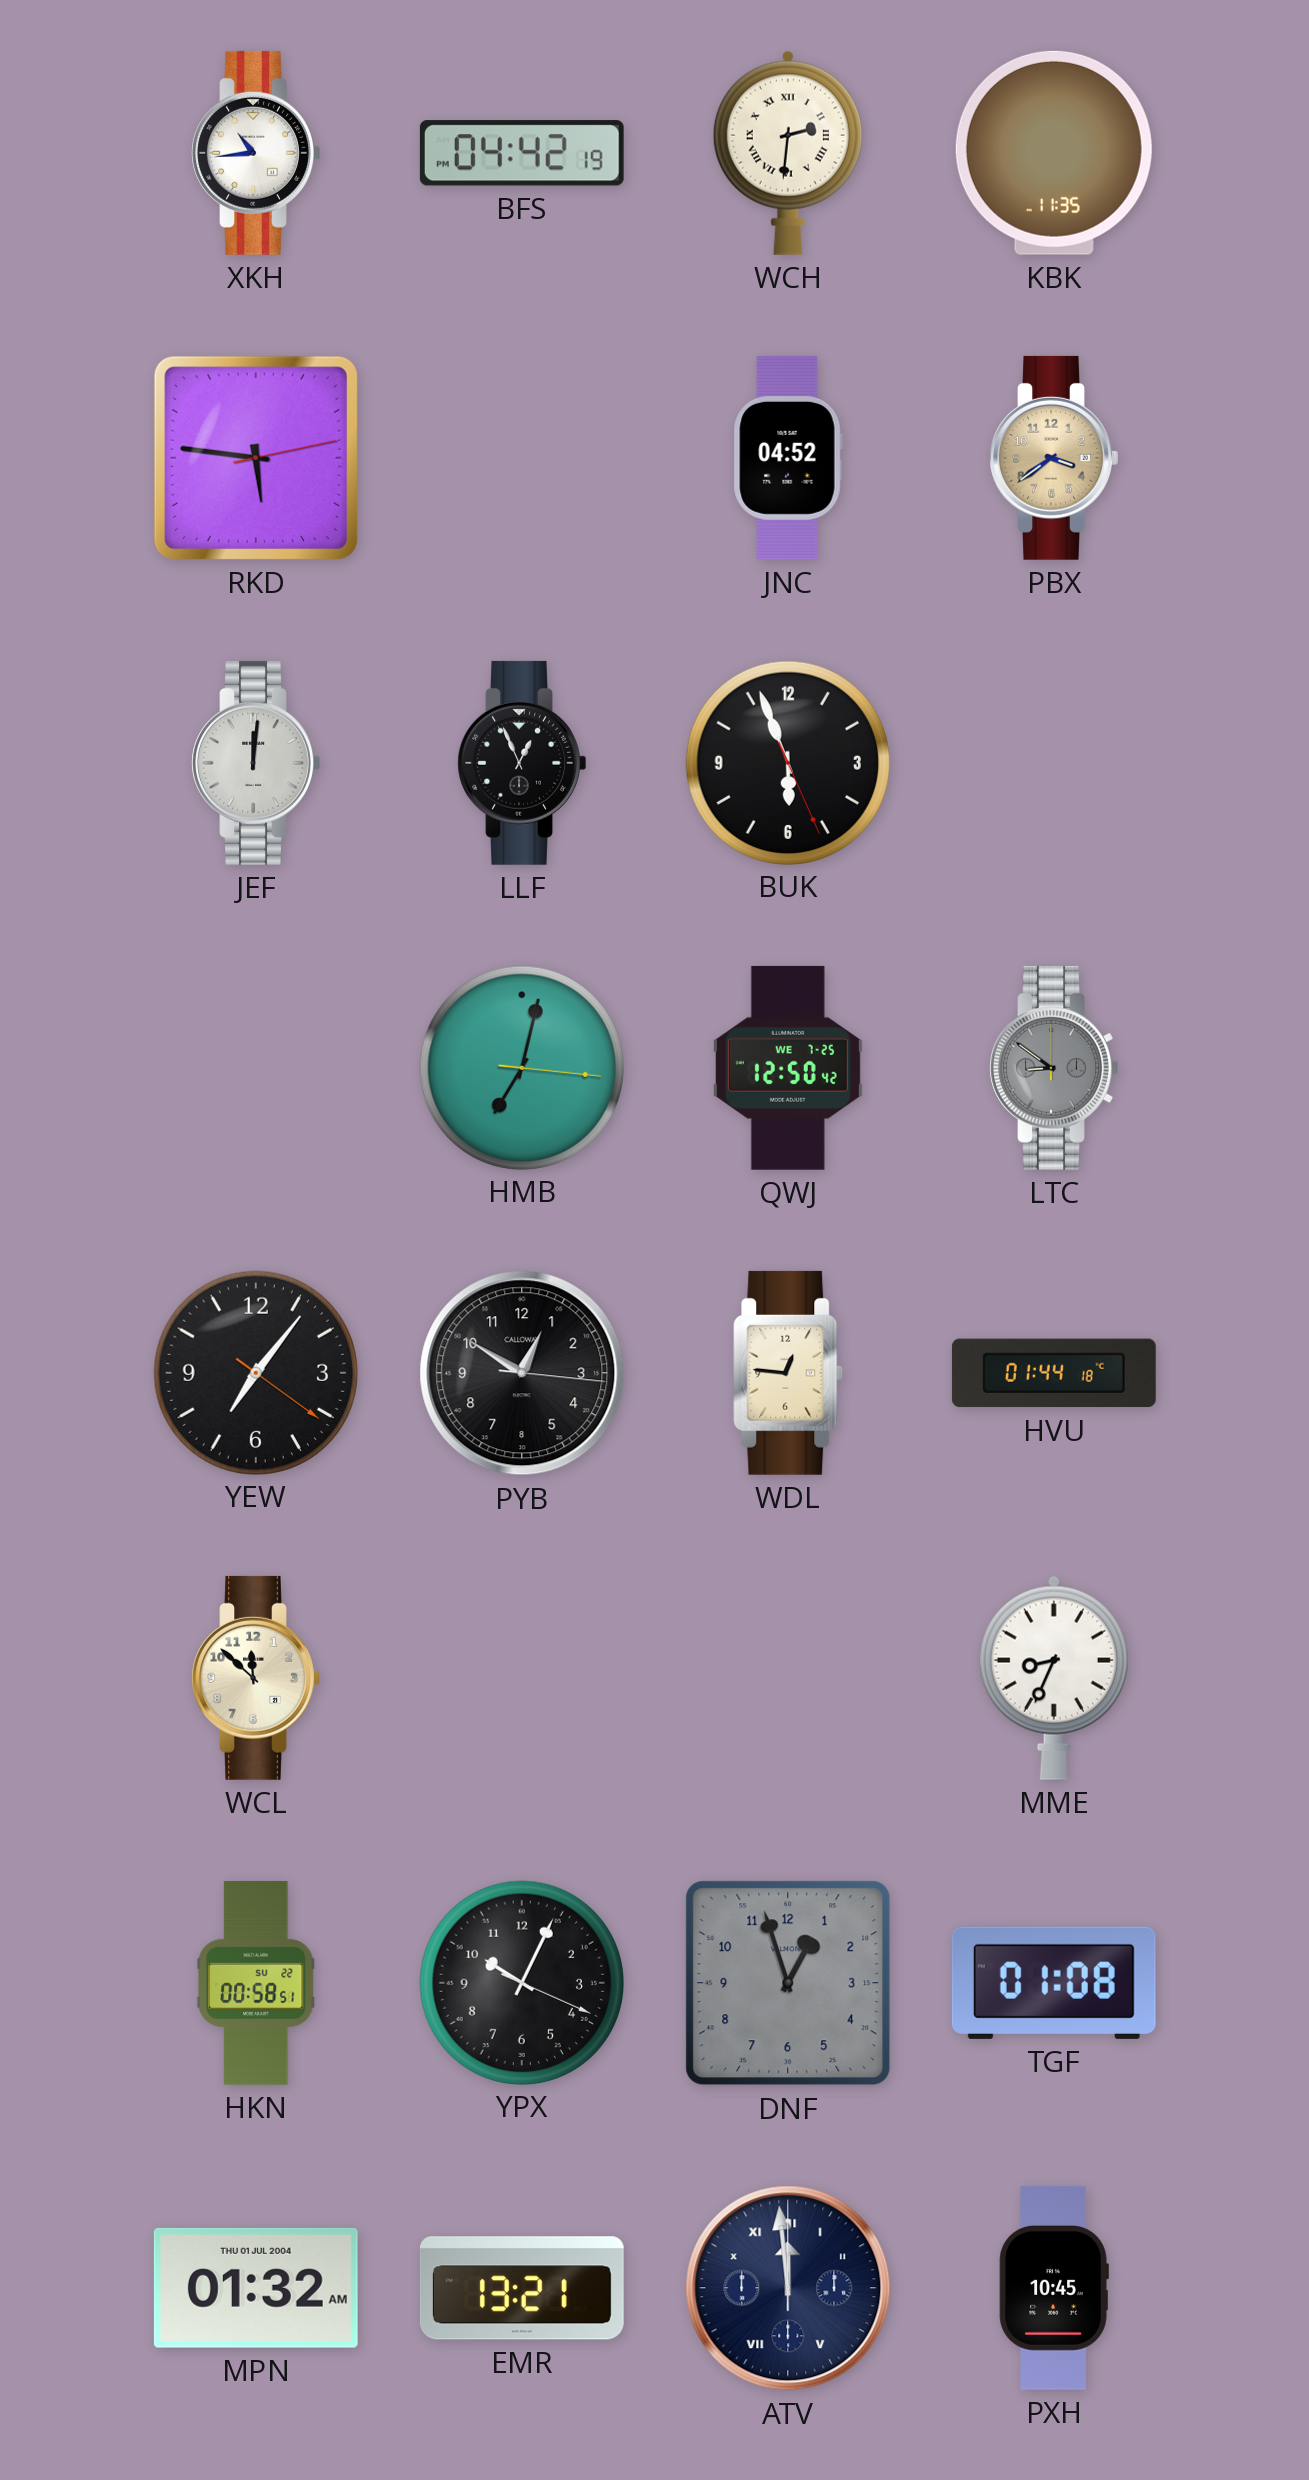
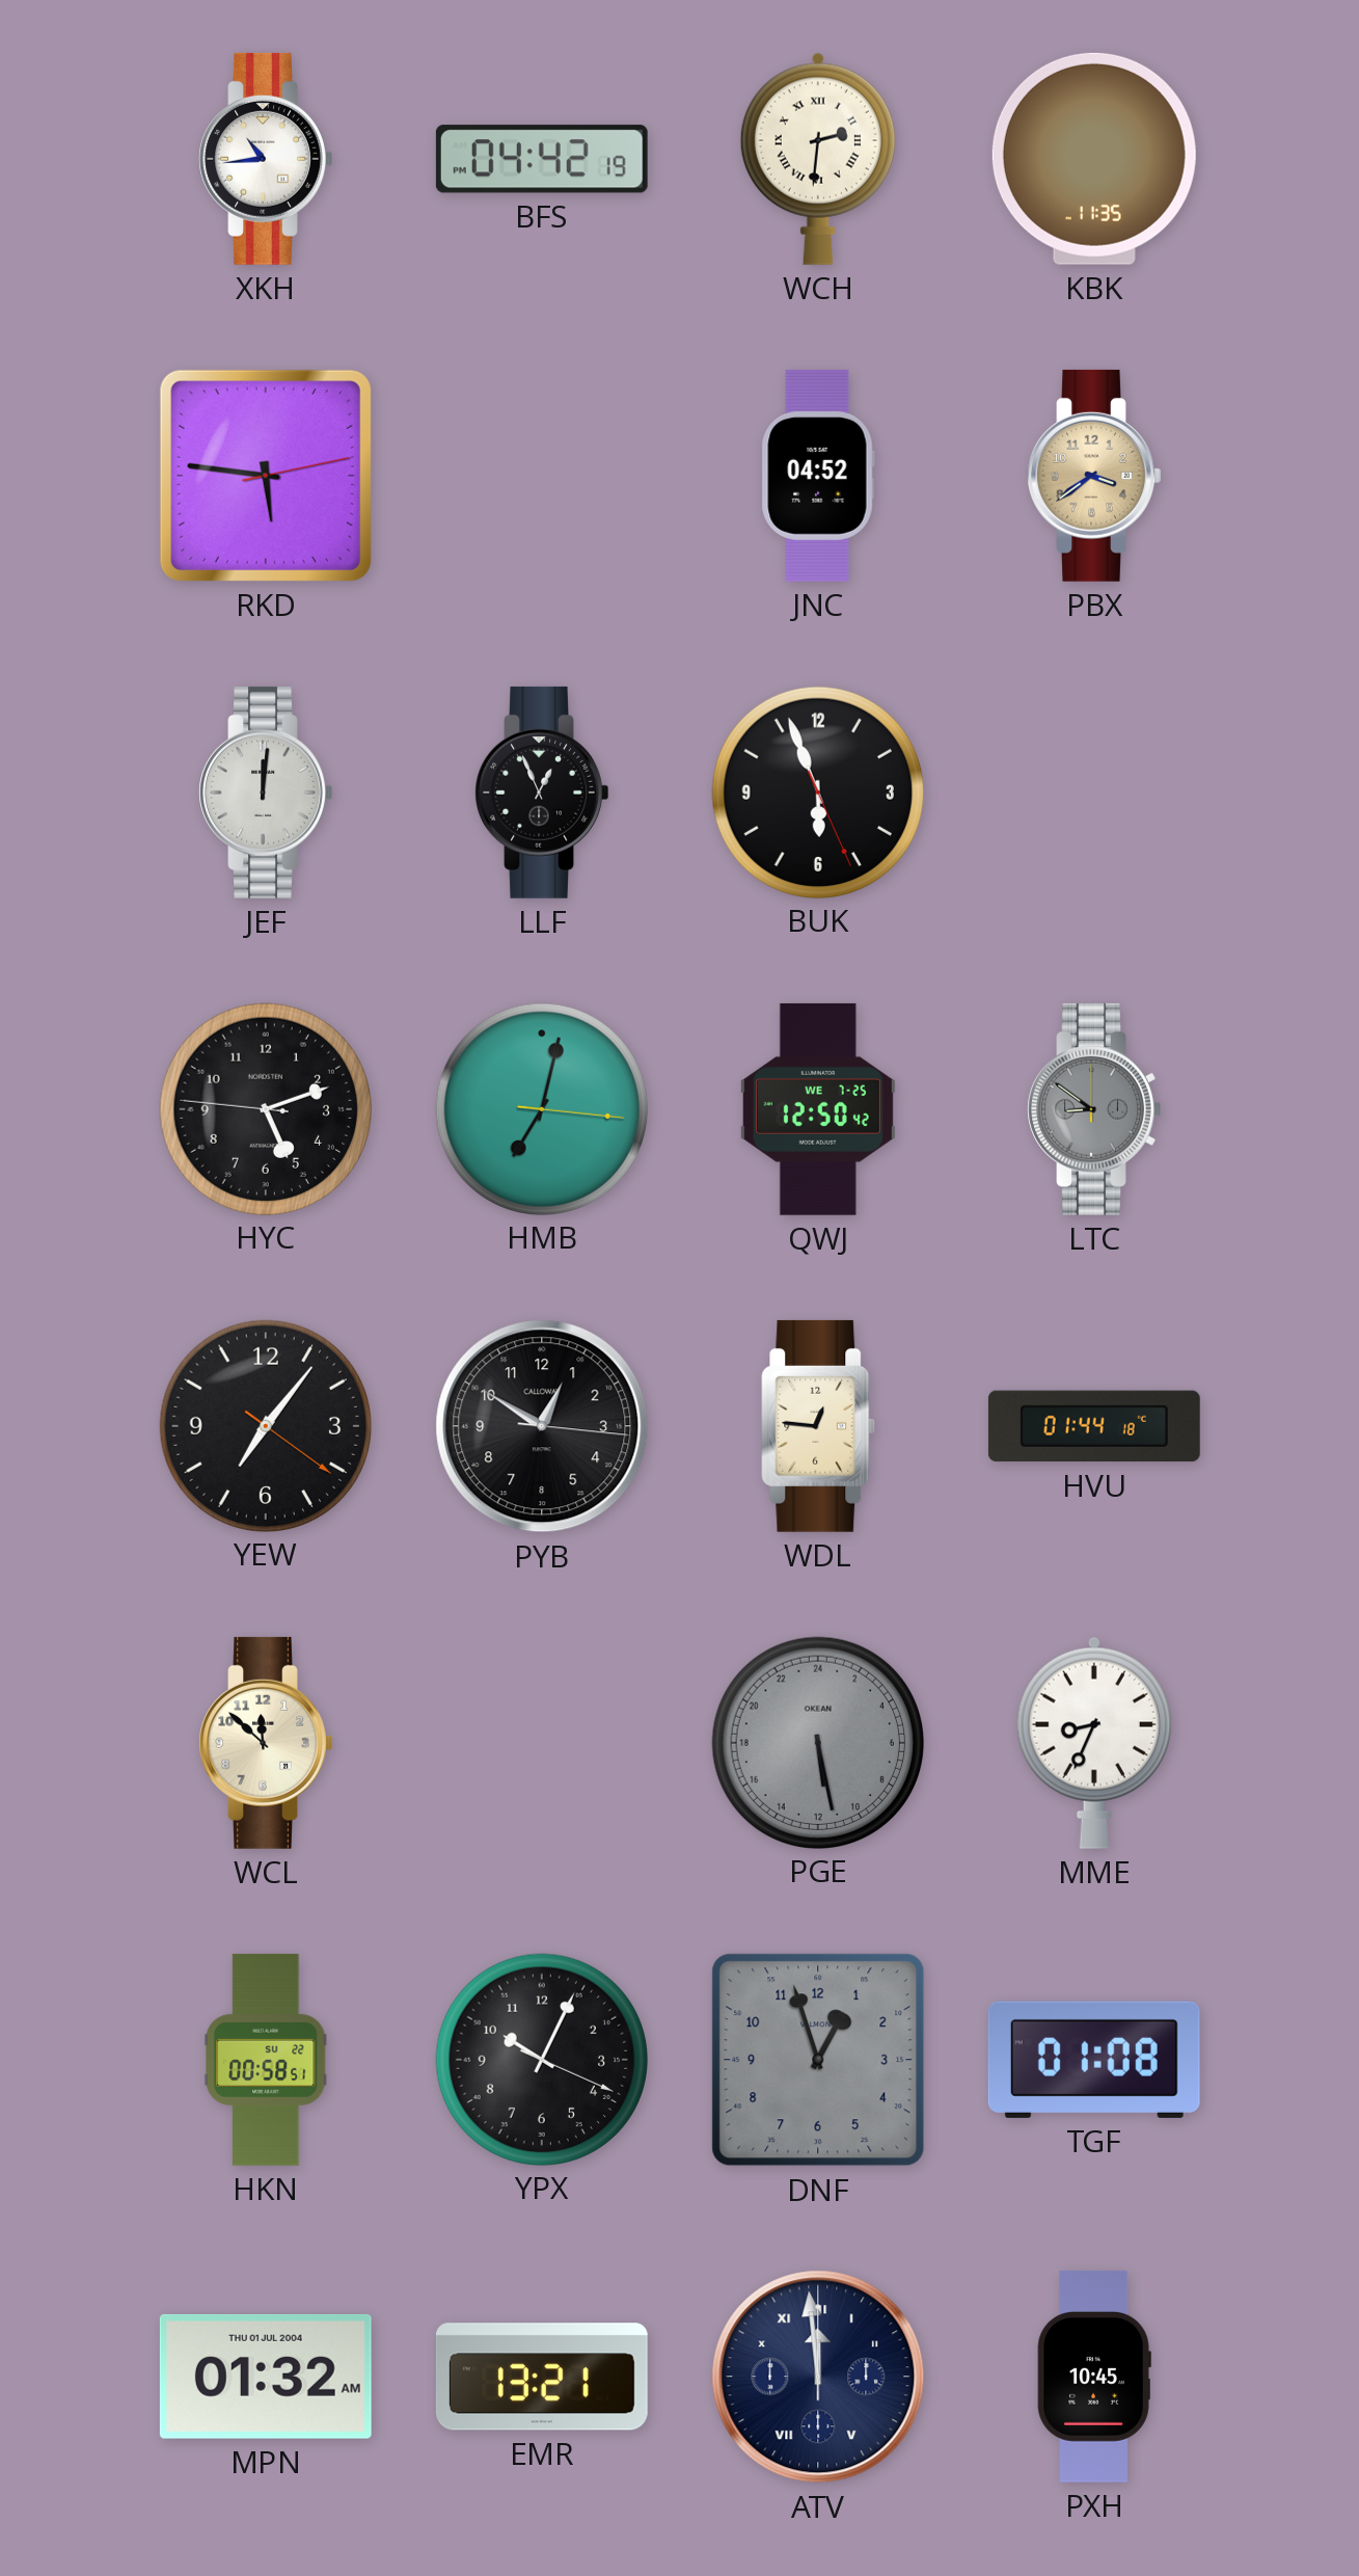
HYC: none -> 5:11
PGE: none -> 11:28
